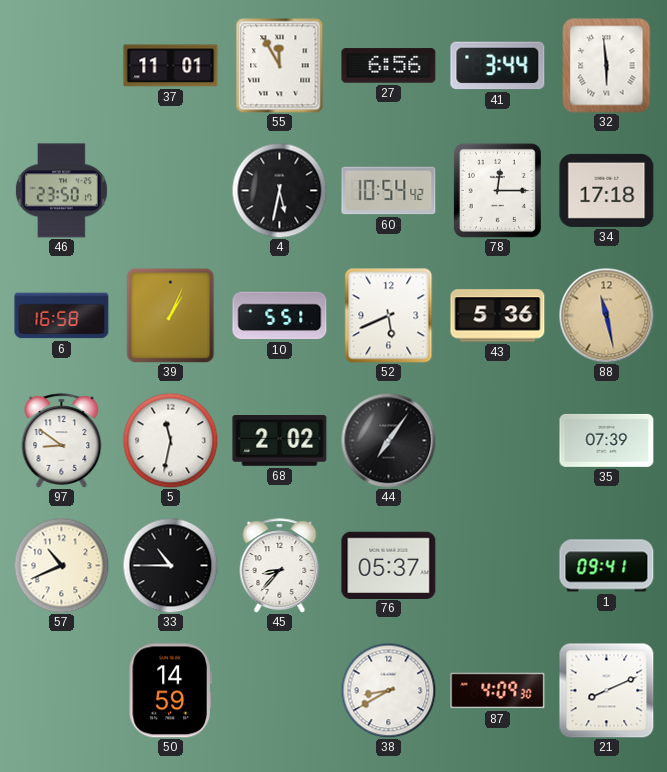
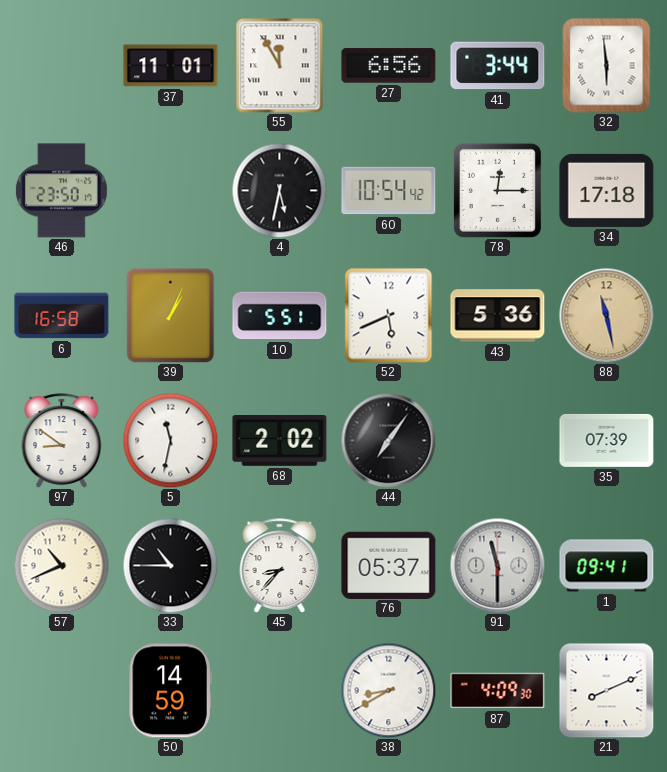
91: none -> 11:30
